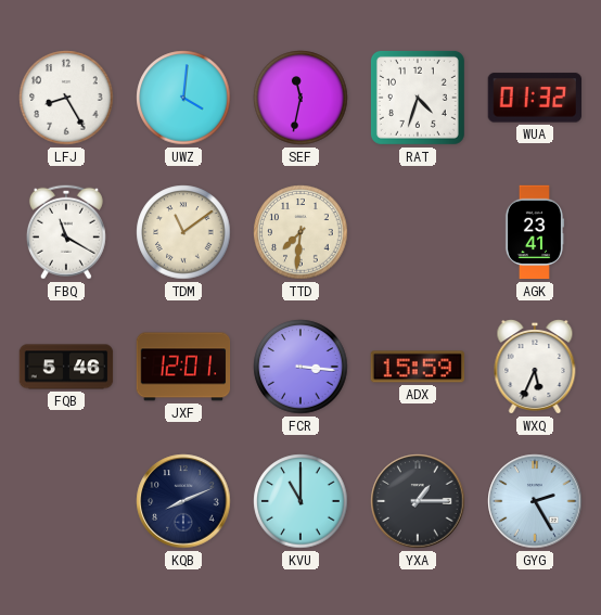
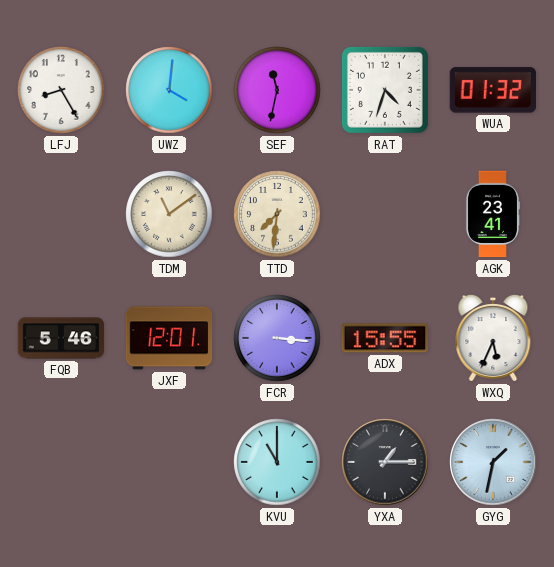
FBQ: 11:20 -> none
ADX: 15:59 -> 15:55
KQB: 8:11 -> none
GYG: 2:25 -> 1:32
